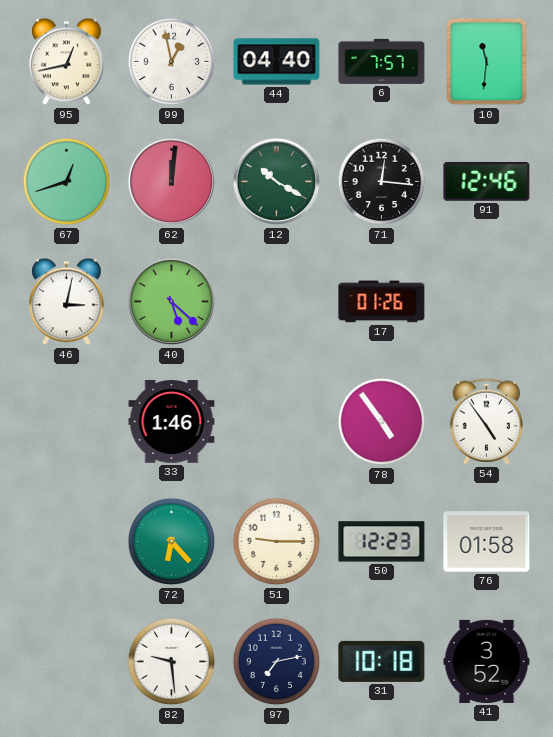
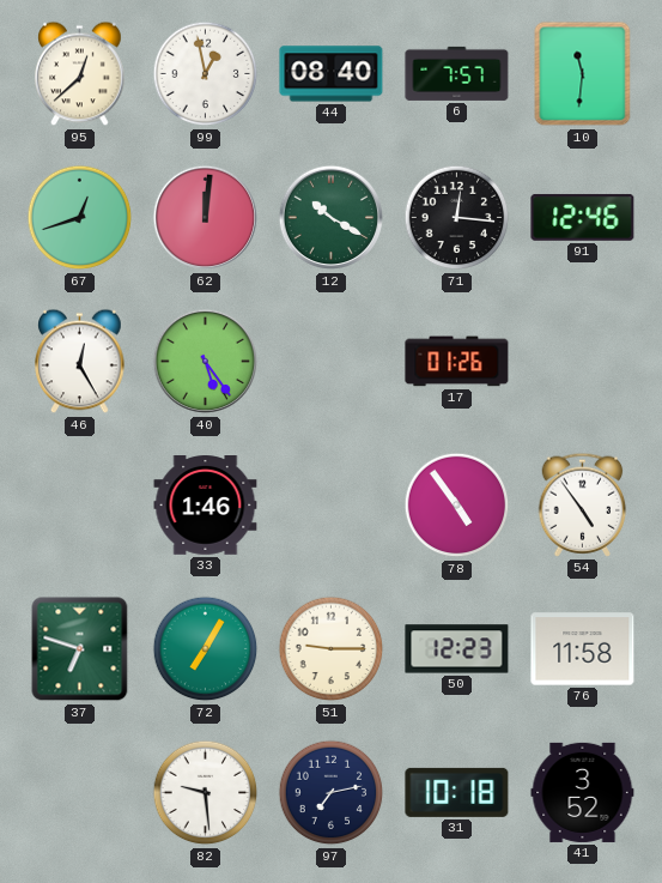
95: 12:43 -> 12:38
44: 04:40 -> 08:40
46: 3:02 -> 12:25
40: 5:22 -> 5:24
37: none -> 6:48
72: 6:23 -> 7:05
76: 01:58 -> 11:58
